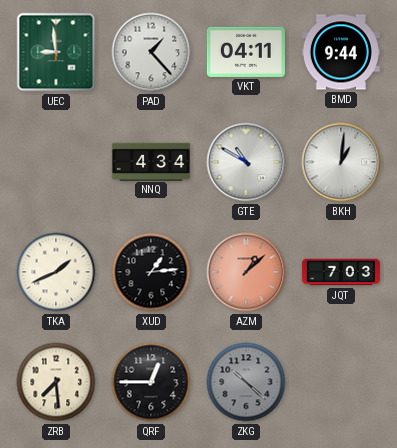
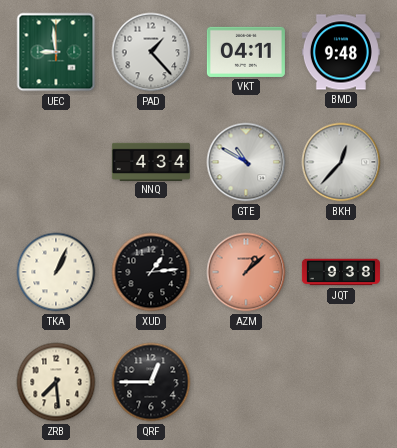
BMD: 9:44 -> 9:48
BKH: 1:01 -> 12:37
TKA: 1:41 -> 1:04
JQT: 7:03 -> 9:38
ZKG: 10:22 -> none
